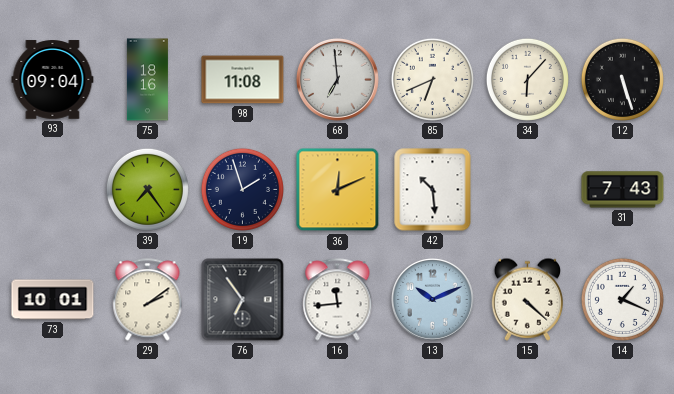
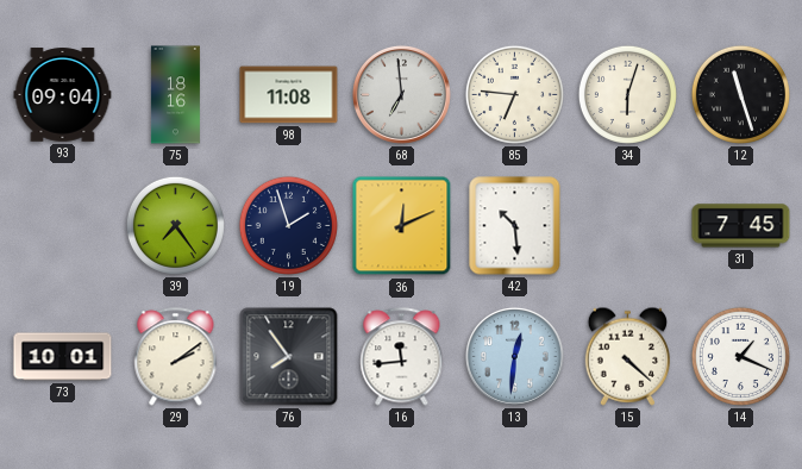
85: 6:41 -> 6:46
34: 6:07 -> 6:03
12: 5:27 -> 11:27
31: 7:43 -> 7:45
76: 6:54 -> 7:54
13: 10:11 -> 12:31
